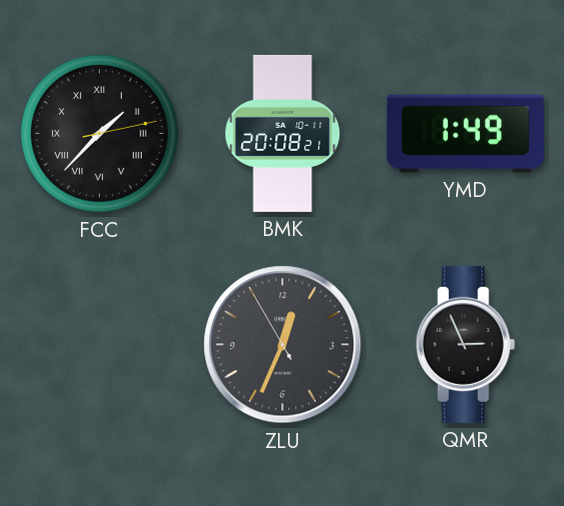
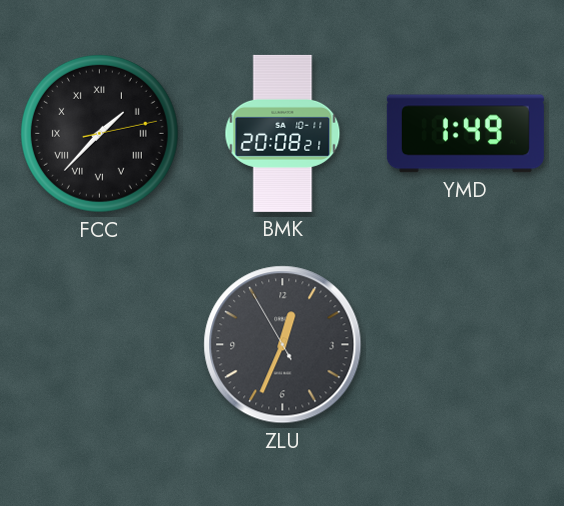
QMR: 2:56 -> none
